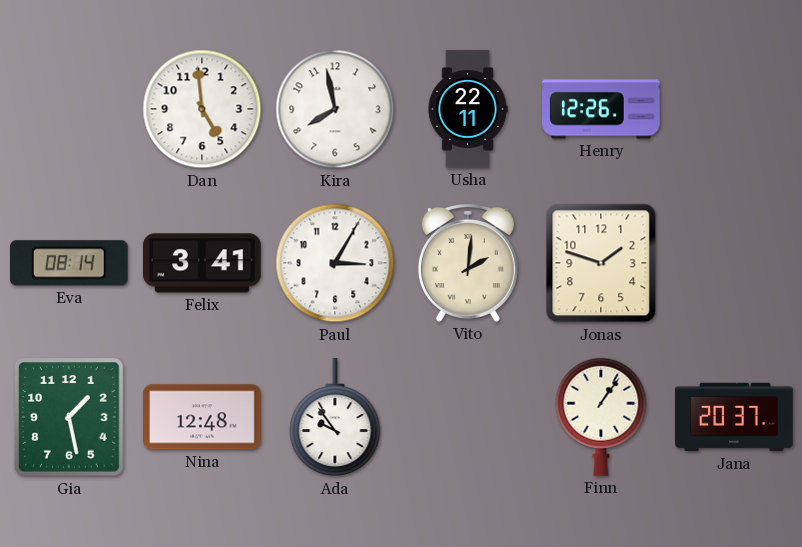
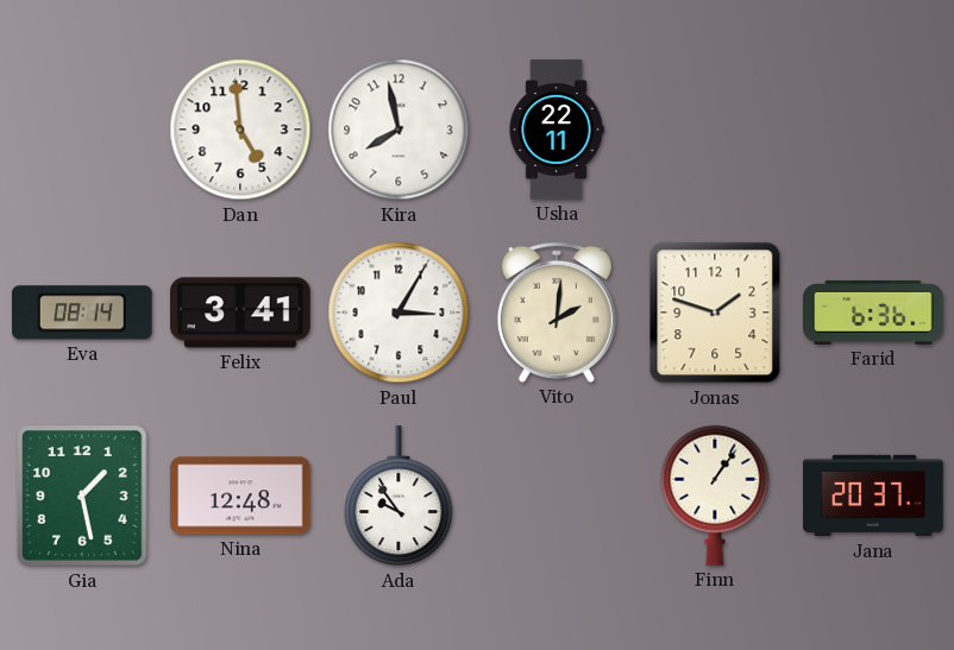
Henry: 12:26 -> none
Farid: none -> 6:36
